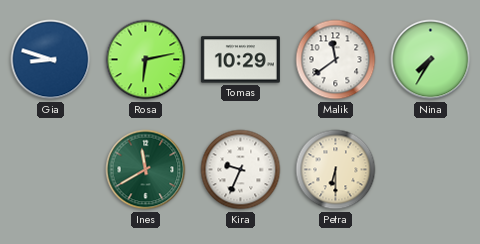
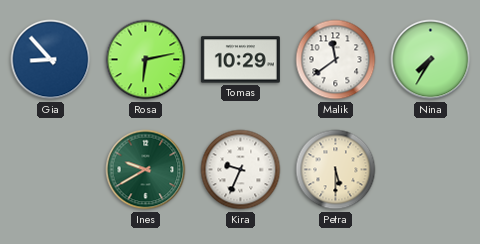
Gia: 8:48 -> 8:53
Ines: 11:40 -> 9:40
Petra: 6:30 -> 5:30
